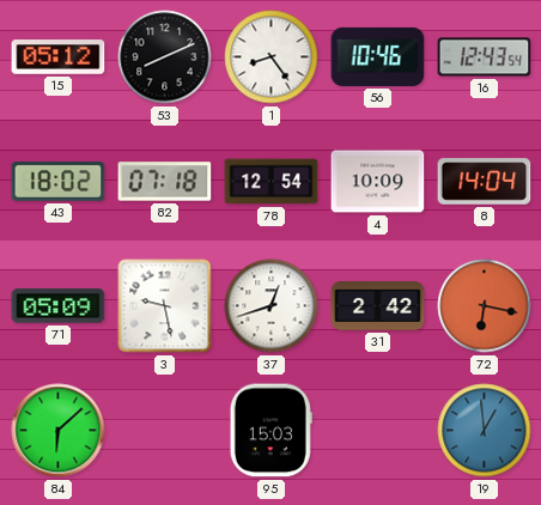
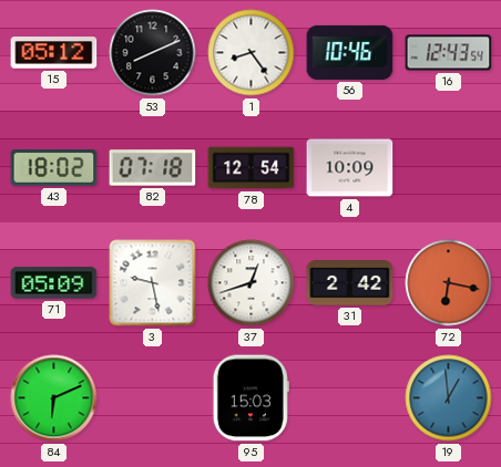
8: 14:04 -> none
84: 6:08 -> 6:11
